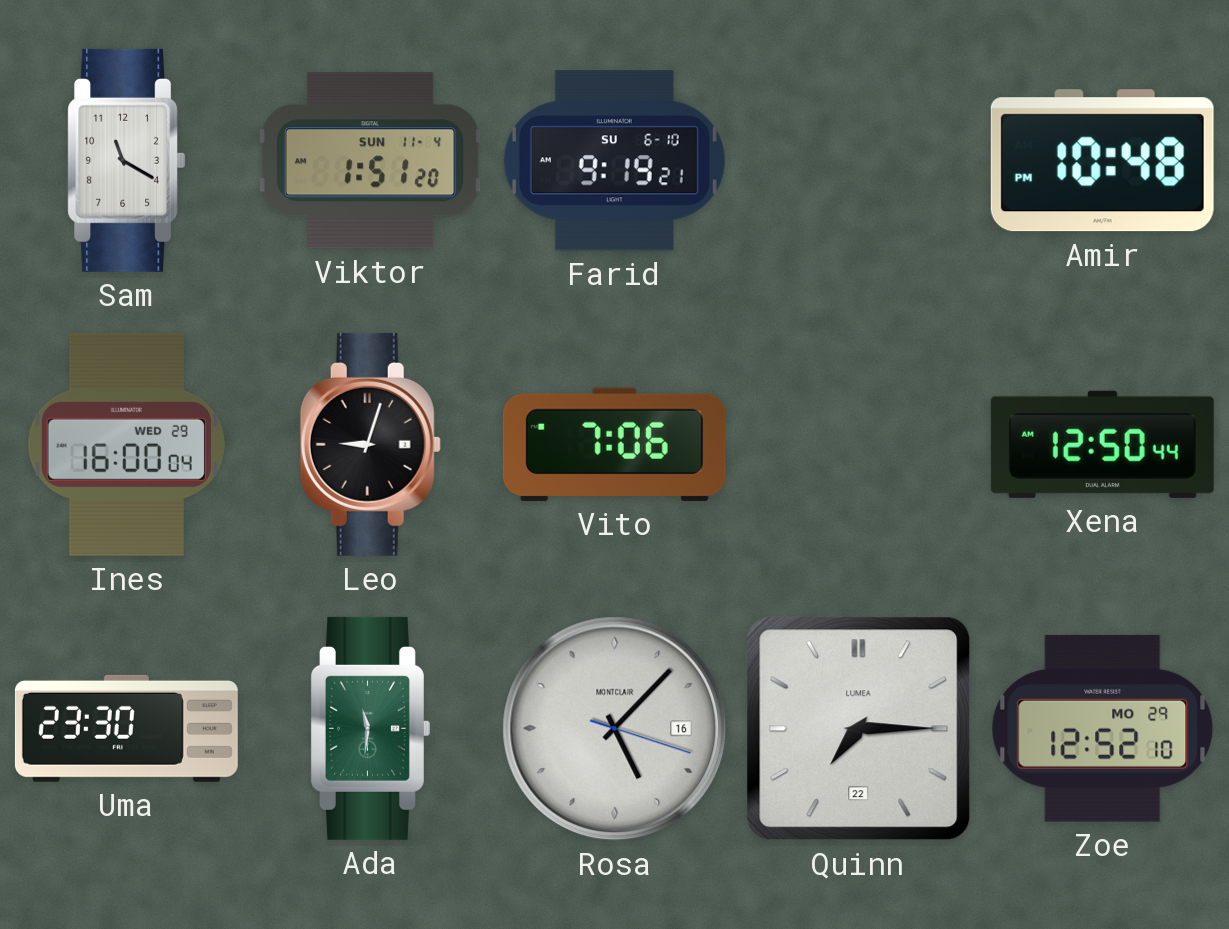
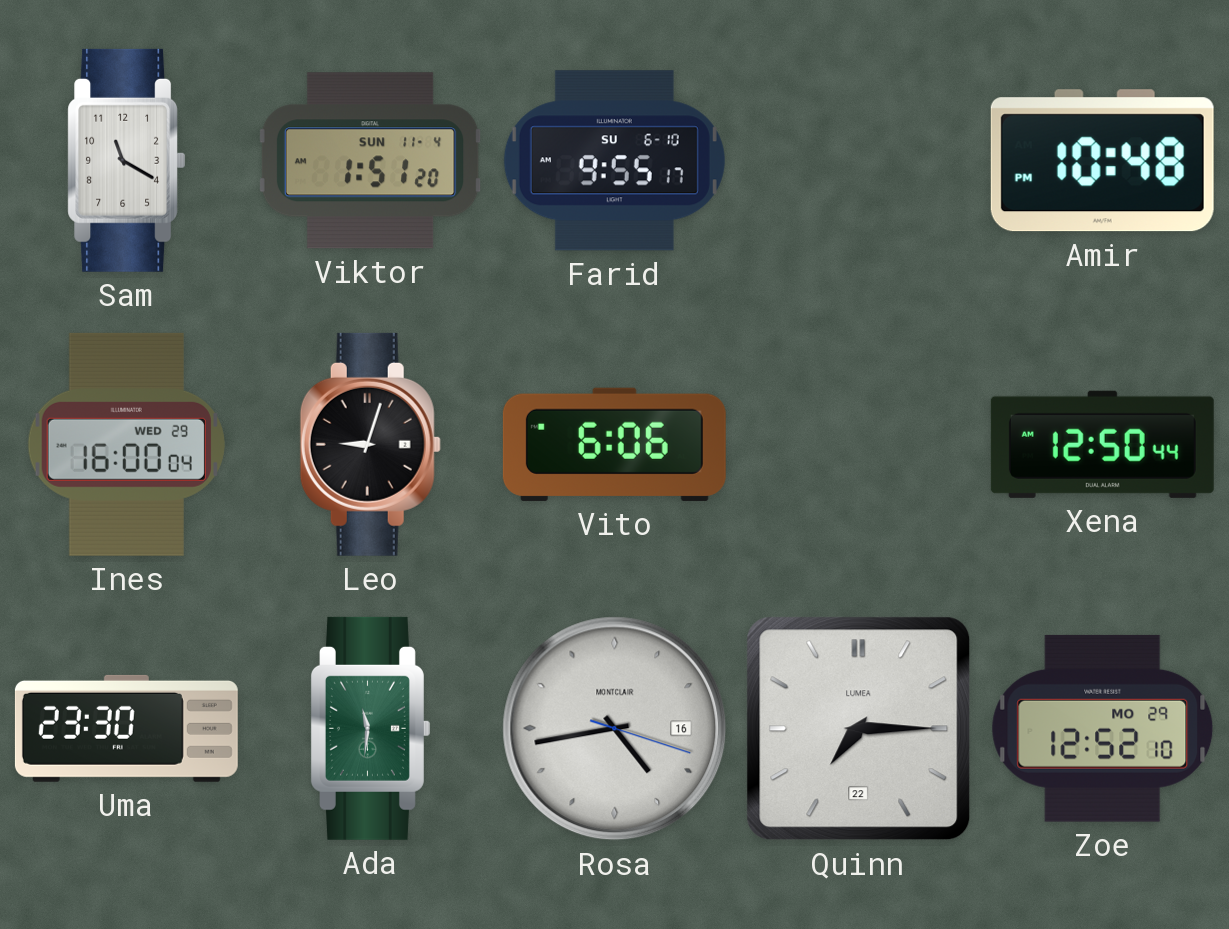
Farid: 9:19 -> 9:55
Vito: 7:06 -> 6:06
Rosa: 5:07 -> 4:43
